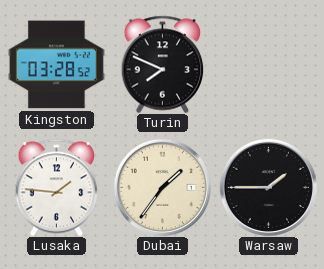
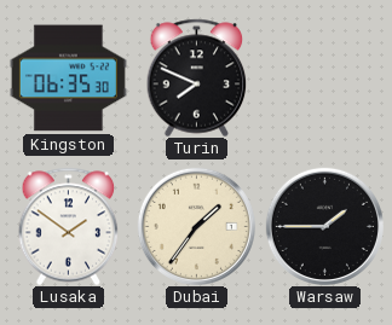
Kingston: 03:28 -> 06:35
Lusaka: 1:46 -> 1:51
